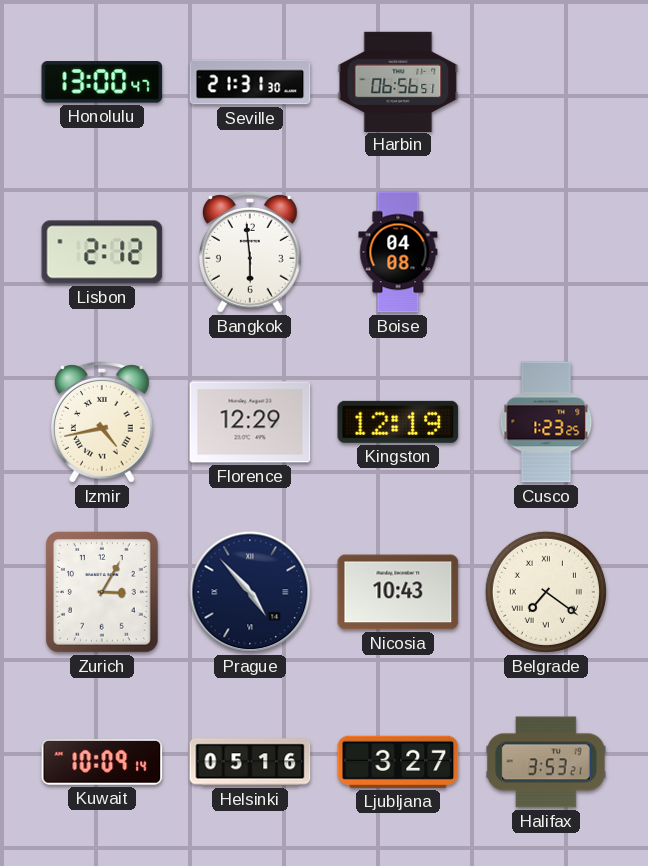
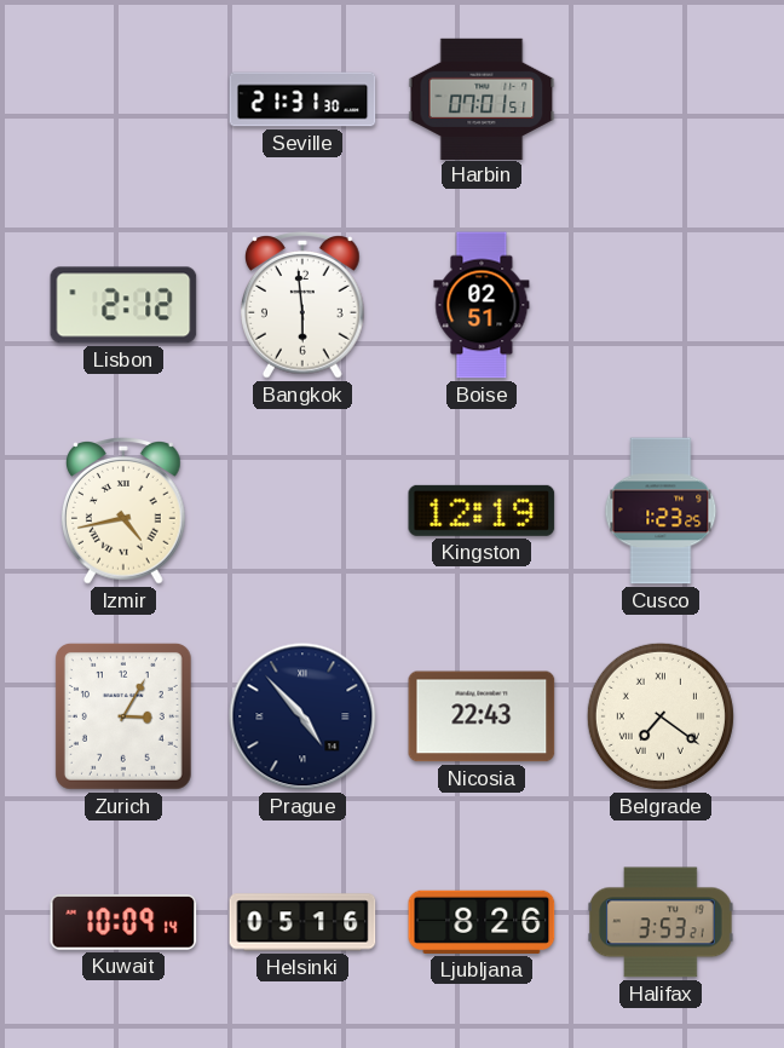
Honolulu: 13:00 -> none
Harbin: 06:56 -> 07:01
Boise: 04:08 -> 02:51
Florence: 12:29 -> none
Nicosia: 10:43 -> 22:43
Ljubljana: 3:27 -> 8:26
